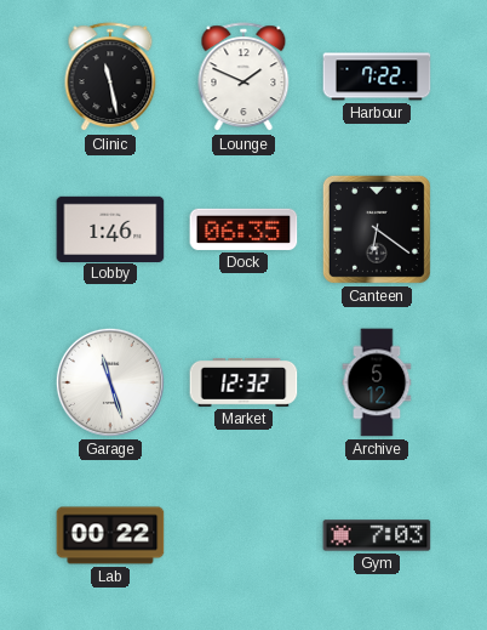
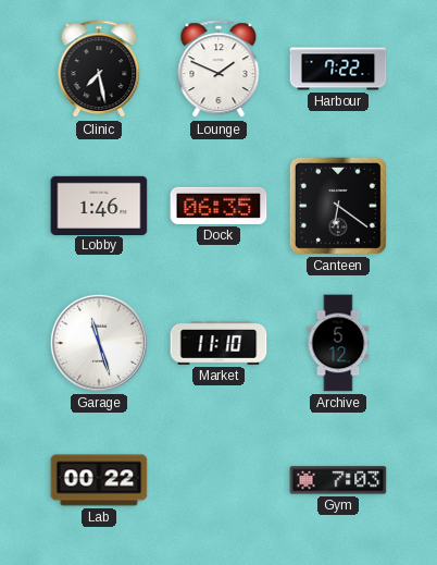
Clinic: 11:28 -> 7:28
Market: 12:32 -> 11:10
